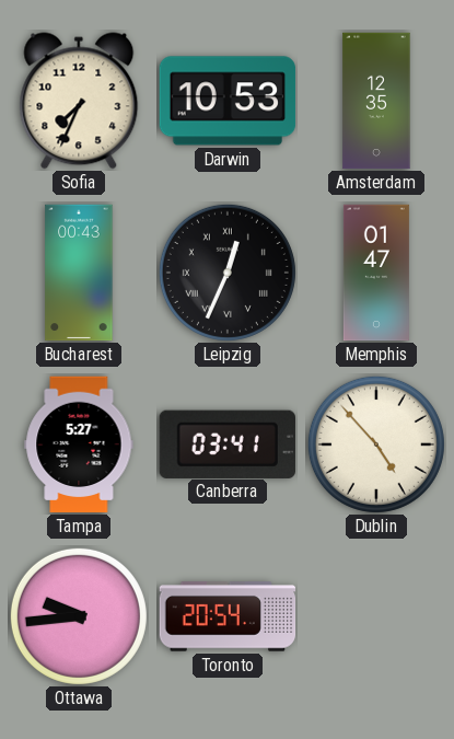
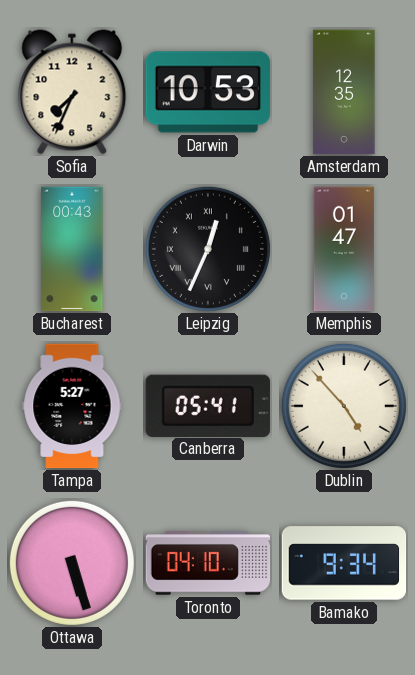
Canberra: 03:41 -> 05:41
Ottawa: 9:44 -> 5:27
Toronto: 20:54 -> 04:10
Bamako: none -> 9:34
